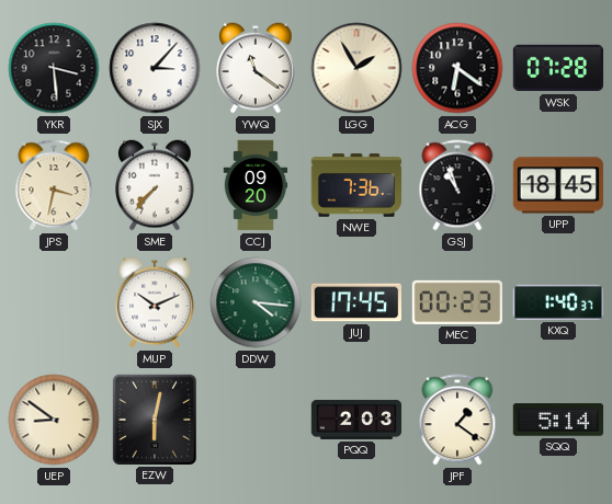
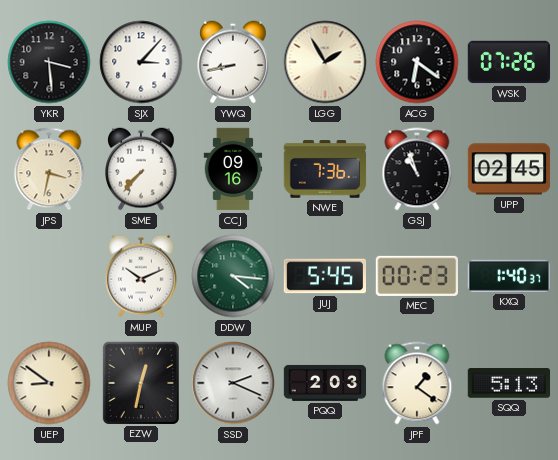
YWQ: 11:21 -> 8:43
WSK: 07:28 -> 07:26
CCJ: 09:20 -> 09:16
UPP: 18:45 -> 02:45
JUJ: 17:45 -> 5:45
EZW: 6:02 -> 12:32
SSD: none -> 2:19
SQQ: 5:14 -> 5:13
